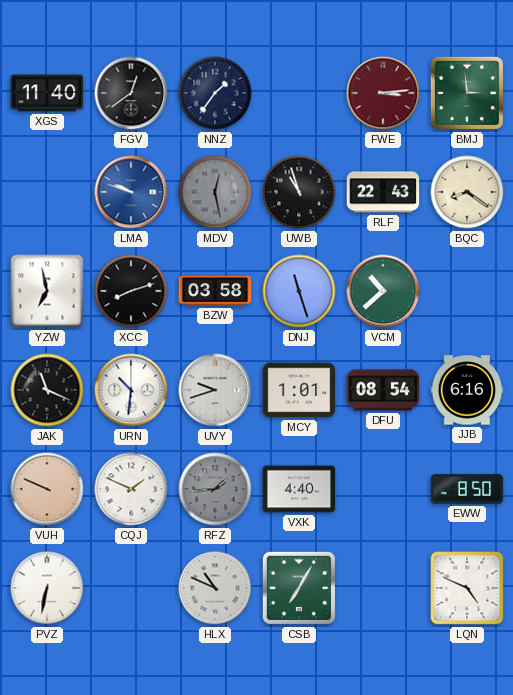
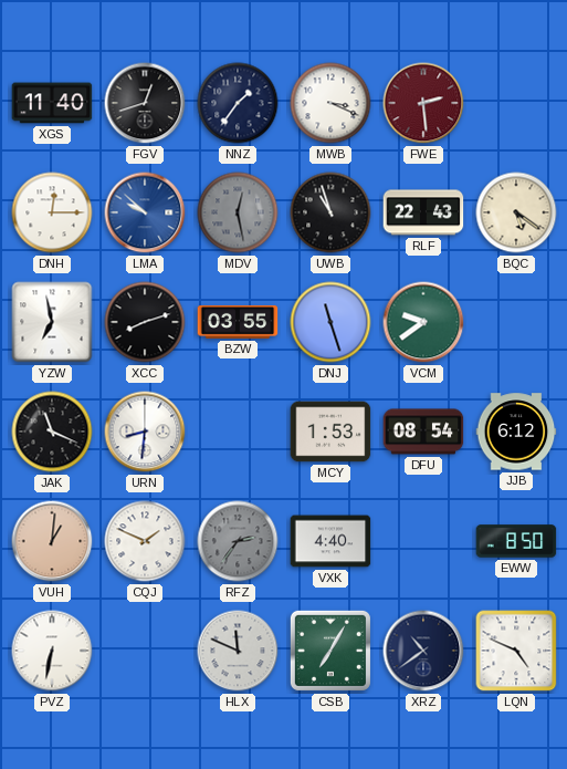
FGV: 12:39 -> 12:42
MWB: none -> 3:19
FWE: 3:14 -> 2:29
BMJ: 2:59 -> none
DNH: none -> 12:15
LMA: 9:48 -> 9:52
BQC: 8:21 -> 5:21
BZW: 03:58 -> 03:55
VCM: 10:38 -> 9:39
URN: 10:31 -> 8:31
UVY: 9:42 -> none
MCY: 1:01 -> 1:53
JJB: 6:16 -> 6:12
VUH: 9:49 -> 1:01
RFZ: 1:44 -> 2:36
HLX: 10:49 -> 11:49
XRZ: none -> 10:39
